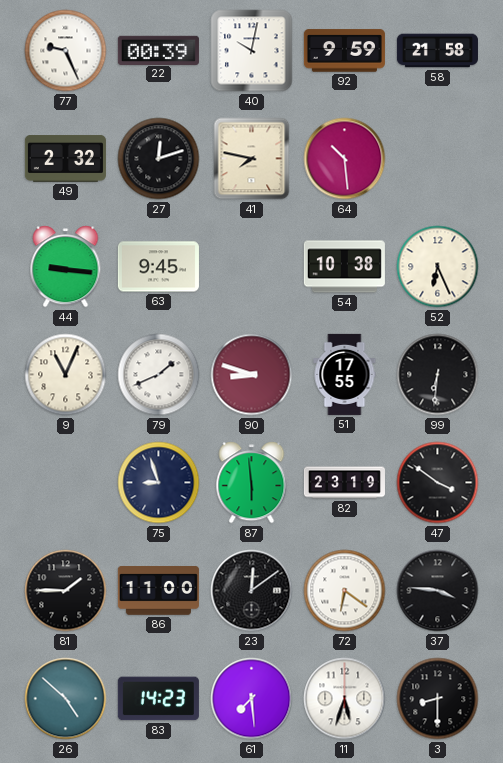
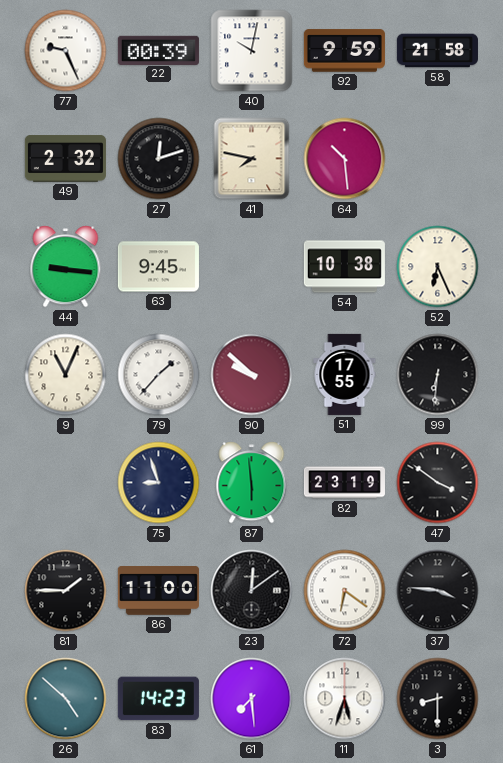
79: 1:41 -> 1:37
90: 8:48 -> 9:52
